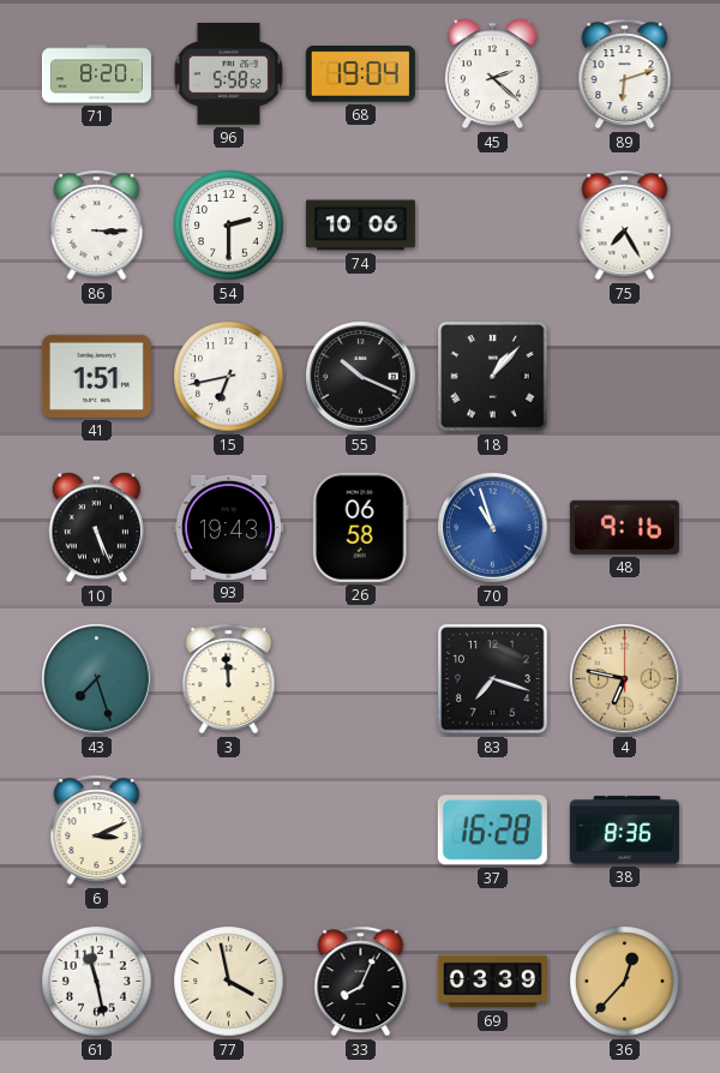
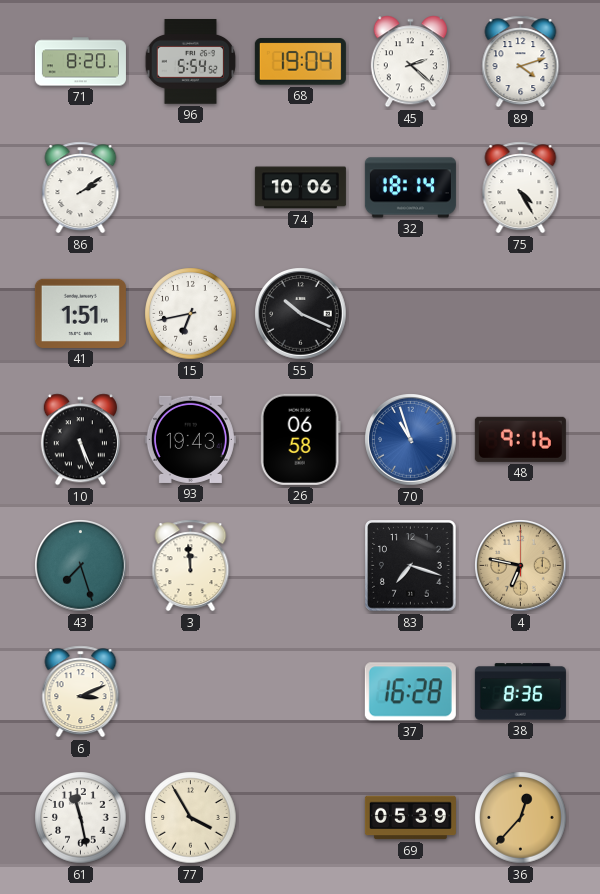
96: 5:58 -> 5:54
89: 6:12 -> 4:12
86: 3:15 -> 2:09
54: 2:30 -> none
32: none -> 18:14
75: 7:25 -> 4:25
18: 1:07 -> none
77: 3:58 -> 3:55
33: 8:04 -> none
69: 03:39 -> 05:39
